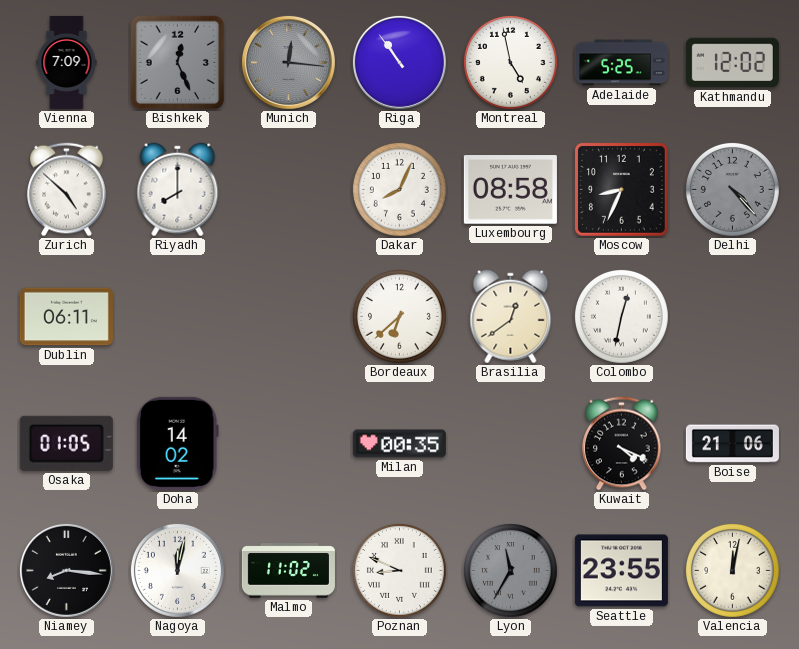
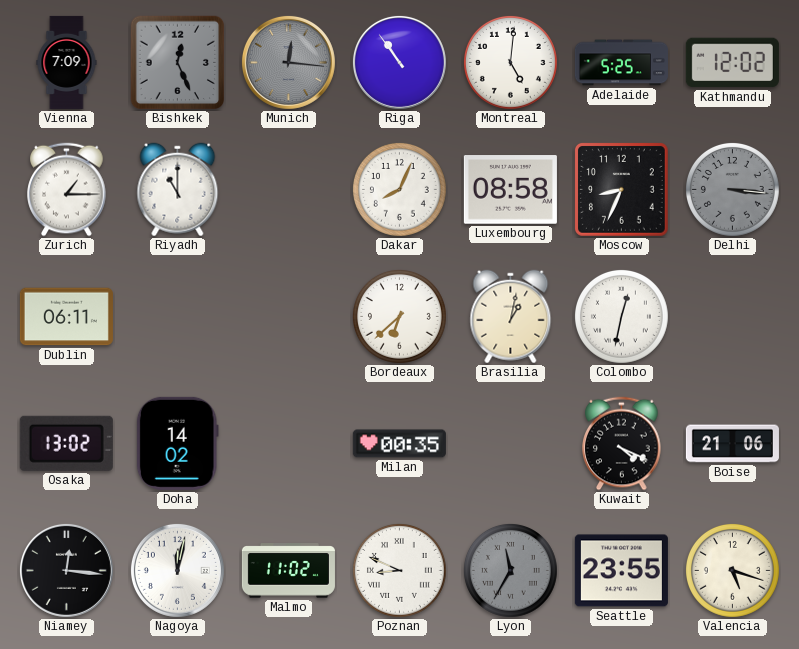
Montreal: 4:58 -> 5:01
Zurich: 4:52 -> 1:15
Riyadh: 8:00 -> 11:00
Delhi: 4:23 -> 3:16
Brasilia: 12:39 -> 1:02
Osaka: 01:05 -> 13:02
Niamey: 8:16 -> 12:16
Valencia: 12:02 -> 5:18
